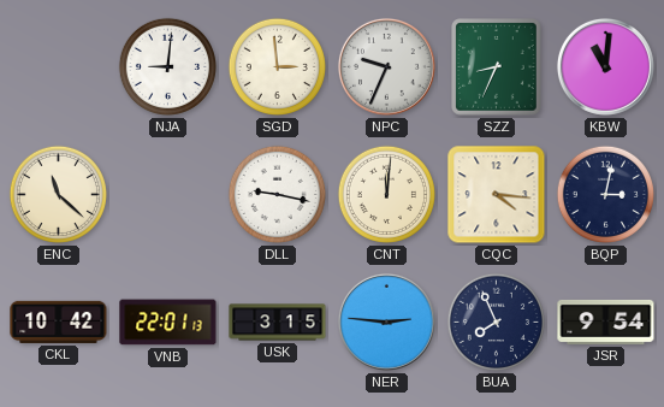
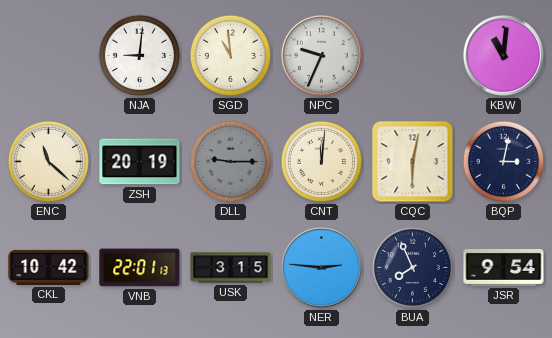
SGD: 2:59 -> 10:59
SZZ: 8:34 -> none
ZSH: none -> 20:19
DLL: 9:17 -> 9:15
DLL dial: white -> grey
CQC: 4:16 -> 6:02
